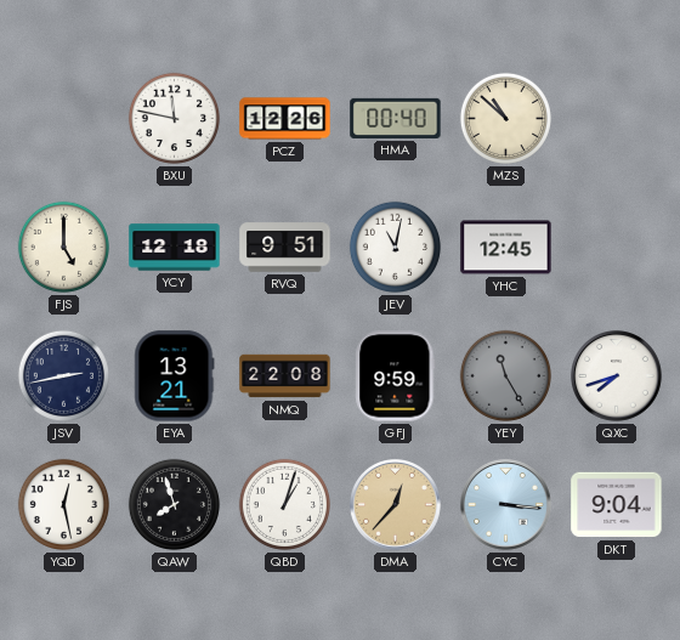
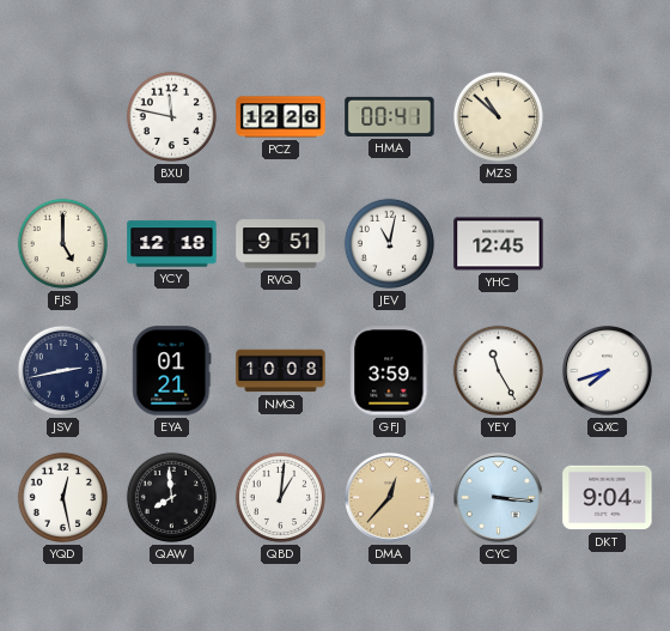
HMA: 00:40 -> 00:41
EYA: 13:21 -> 01:21
NMQ: 22:08 -> 10:08
GFJ: 9:59 -> 3:59
YEY dial: grey -> white
QAW: 7:57 -> 7:59
QBD: 1:03 -> 1:01
